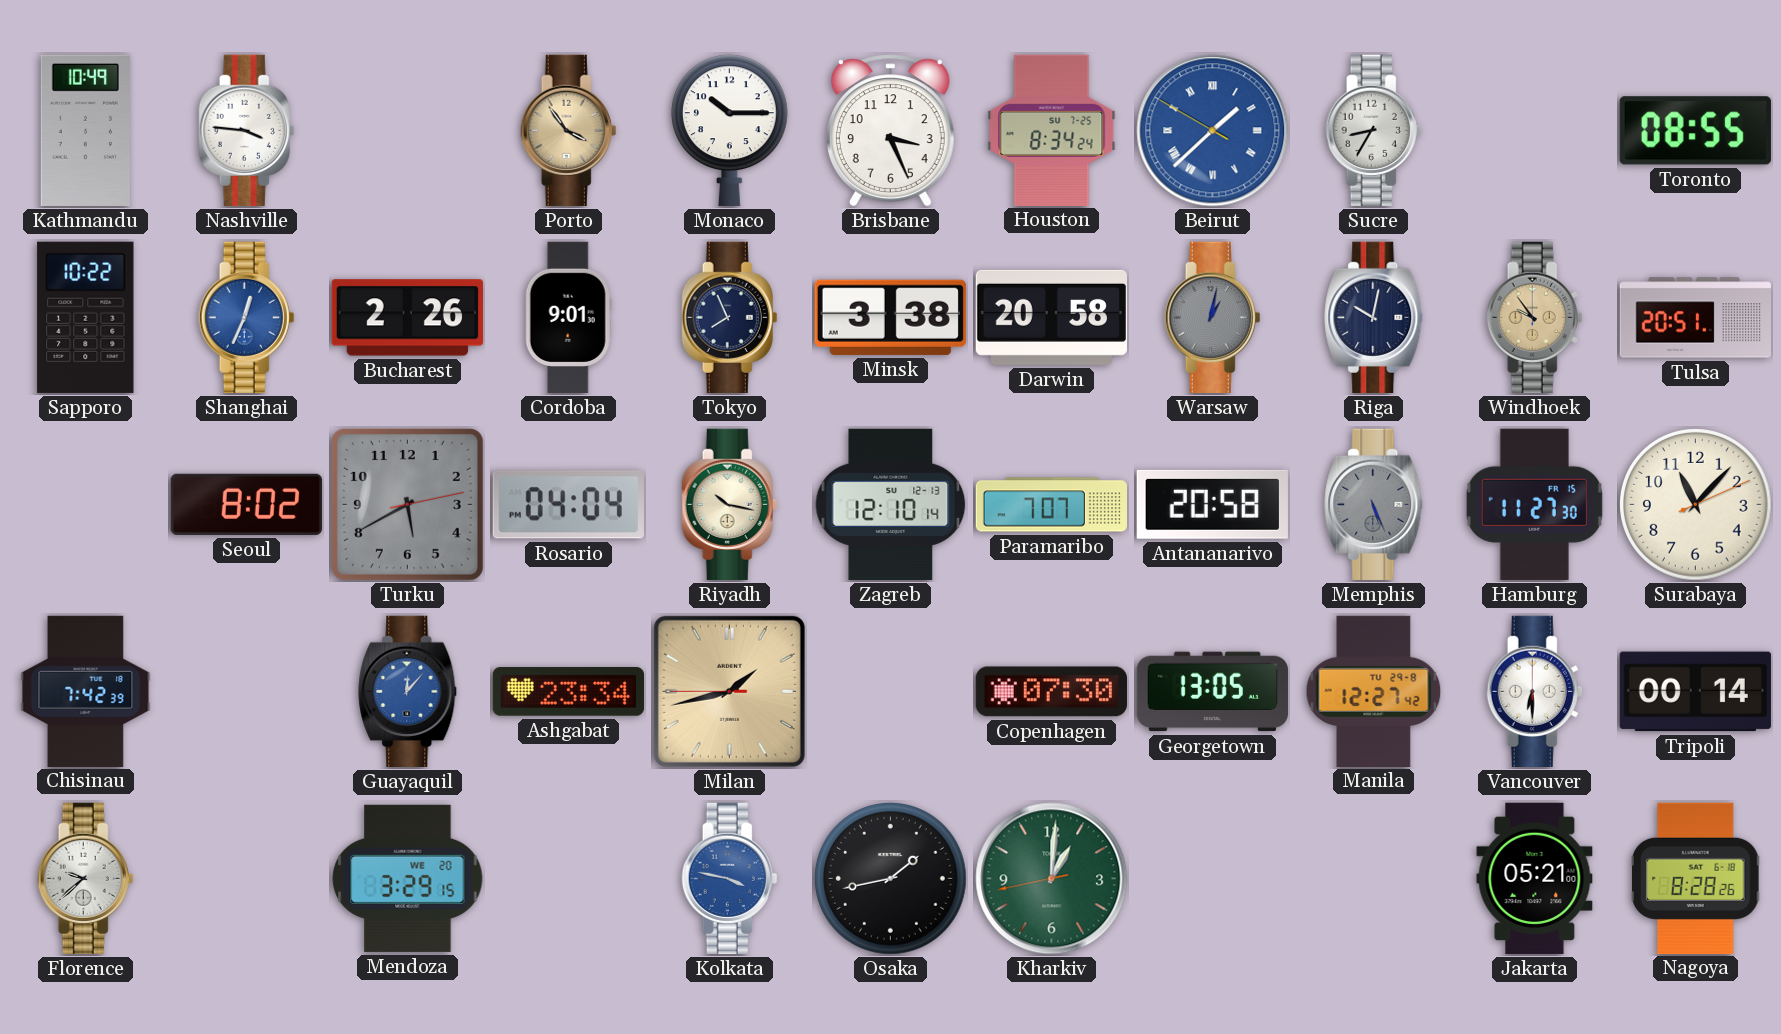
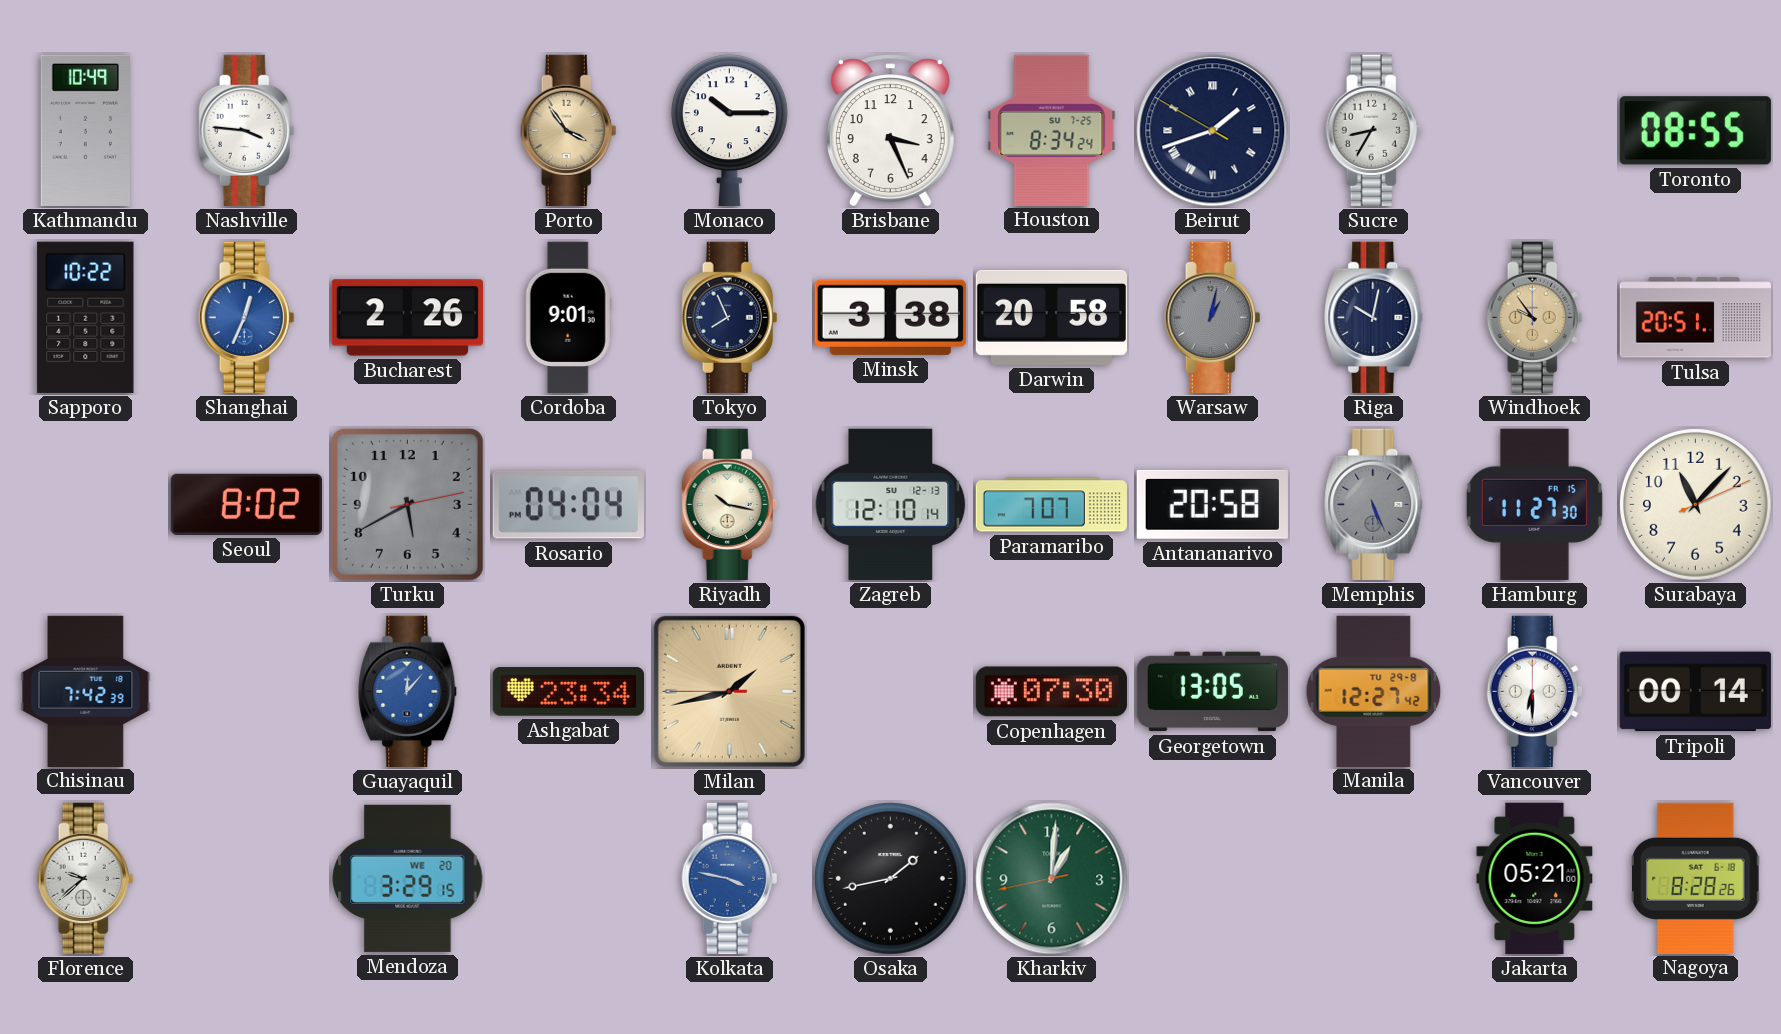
Beirut: 1:37 -> 1:41
Beirut dial: blue -> navy
